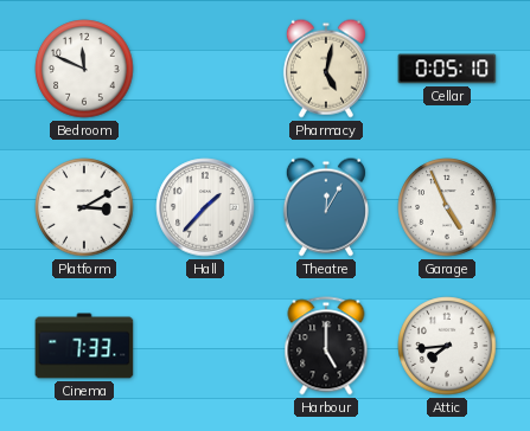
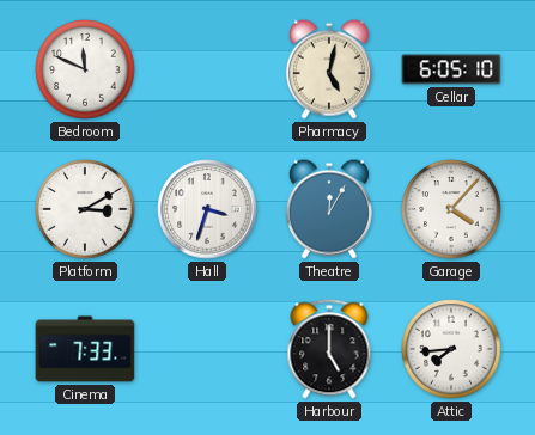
Cellar: 0:05 -> 6:05
Hall: 1:37 -> 3:33
Garage: 4:56 -> 4:07
